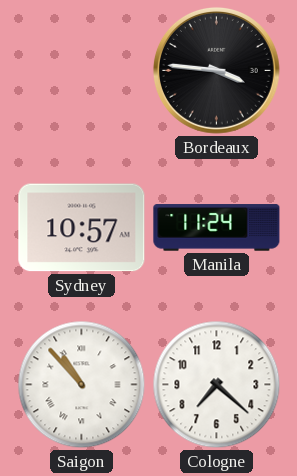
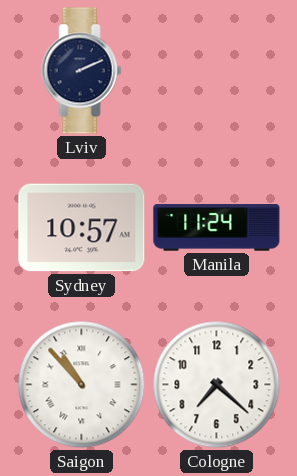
Lviv: none -> 2:11
Bordeaux: 3:46 -> none
